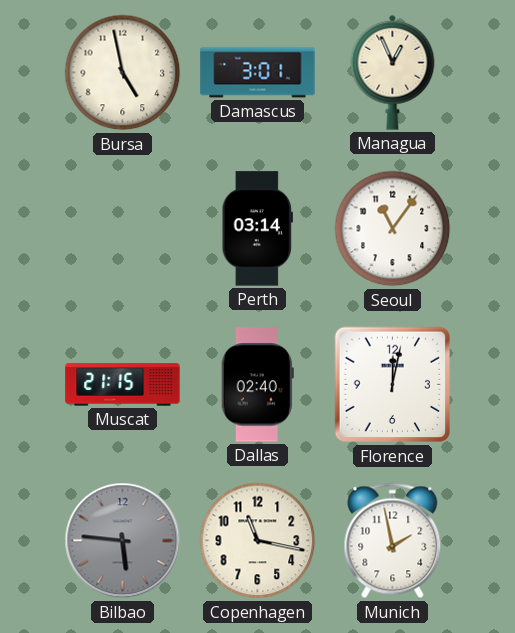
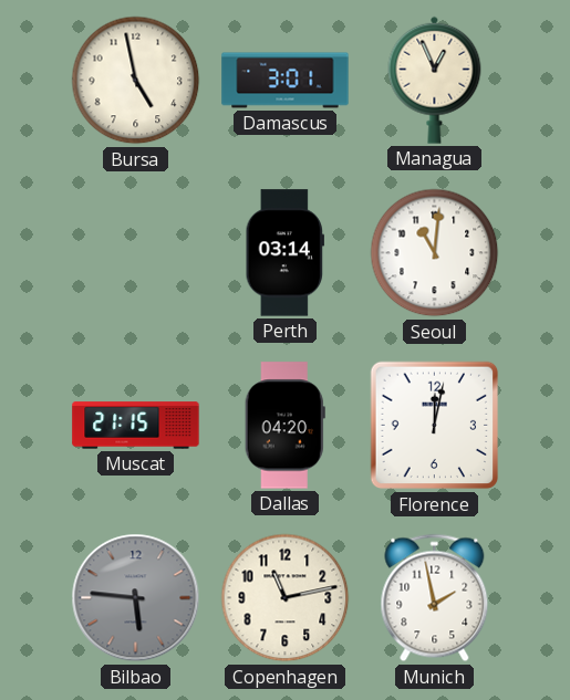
Seoul: 11:06 -> 11:01
Dallas: 02:40 -> 04:20
Copenhagen: 11:17 -> 11:13
